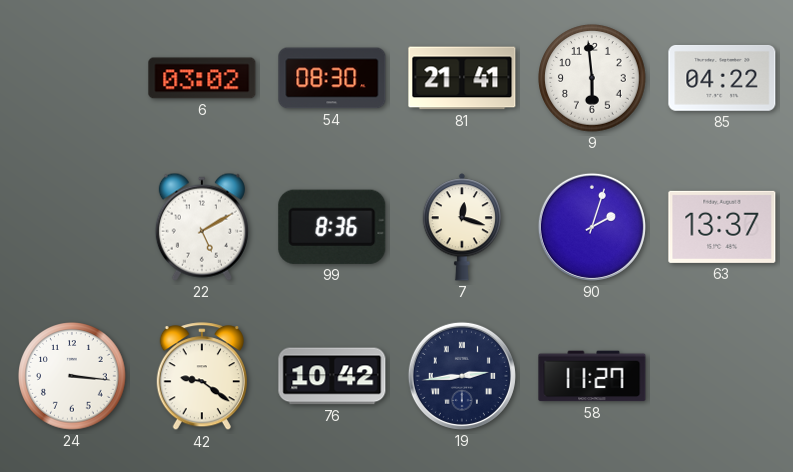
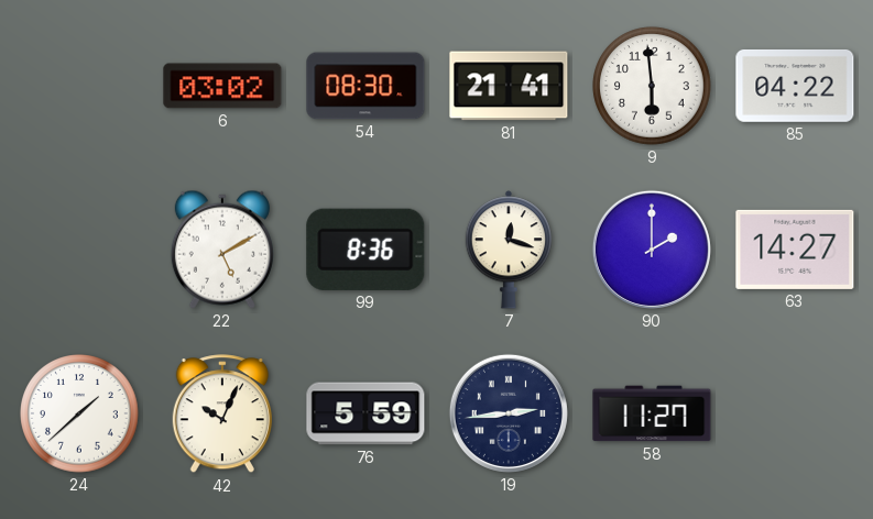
90: 2:03 -> 2:00
63: 13:37 -> 14:27
24: 3:16 -> 1:38
42: 9:21 -> 10:04
76: 10:42 -> 5:59
